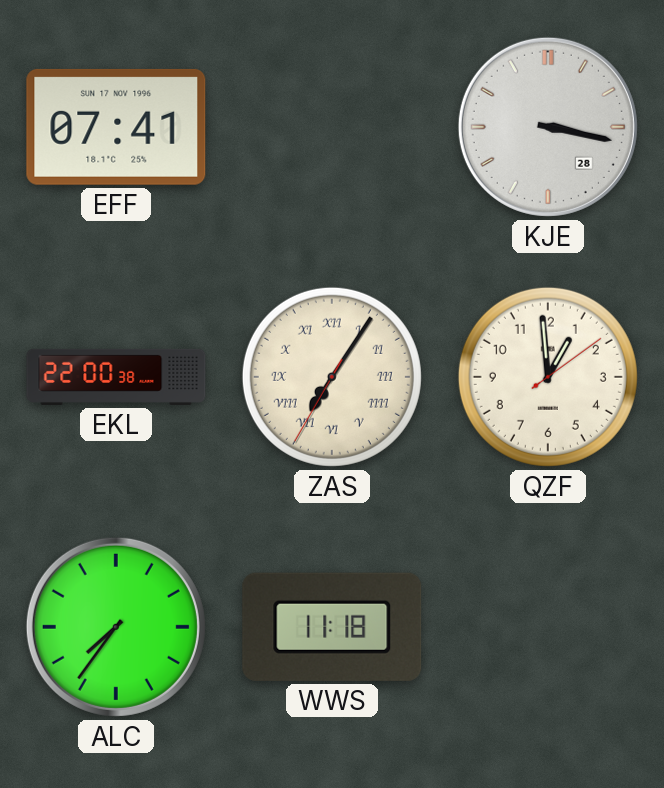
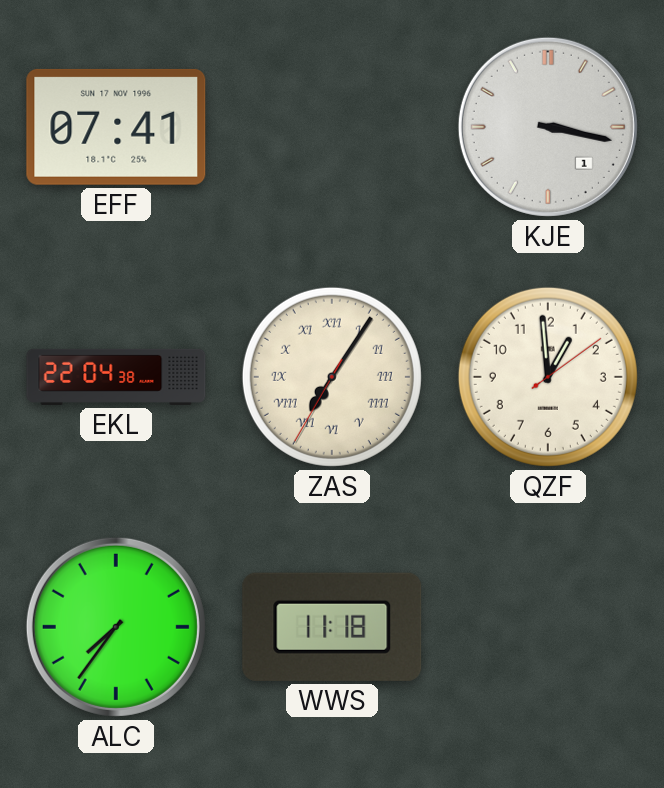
KJE date: 28 -> 1
EKL: 22:00 -> 22:04
